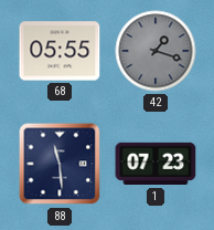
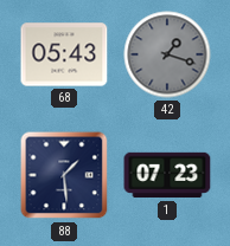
68: 05:55 -> 05:43
88: 11:29 -> 1:29
